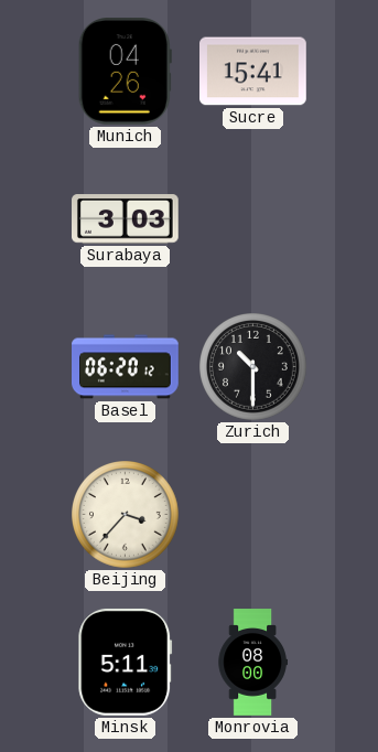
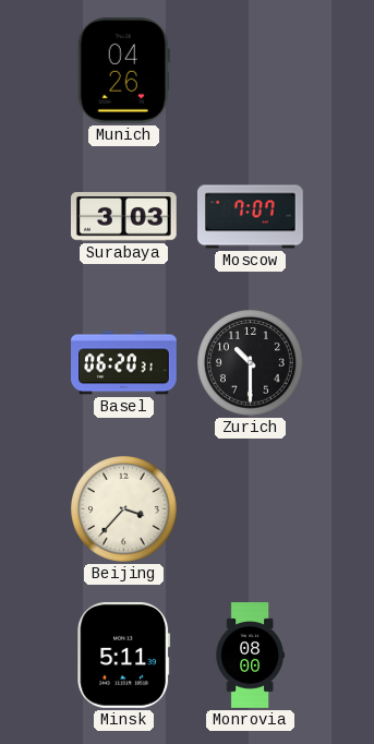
Sucre: 15:41 -> none
Moscow: none -> 7:07
Basel: 06:20:12 -> 06:20:31
